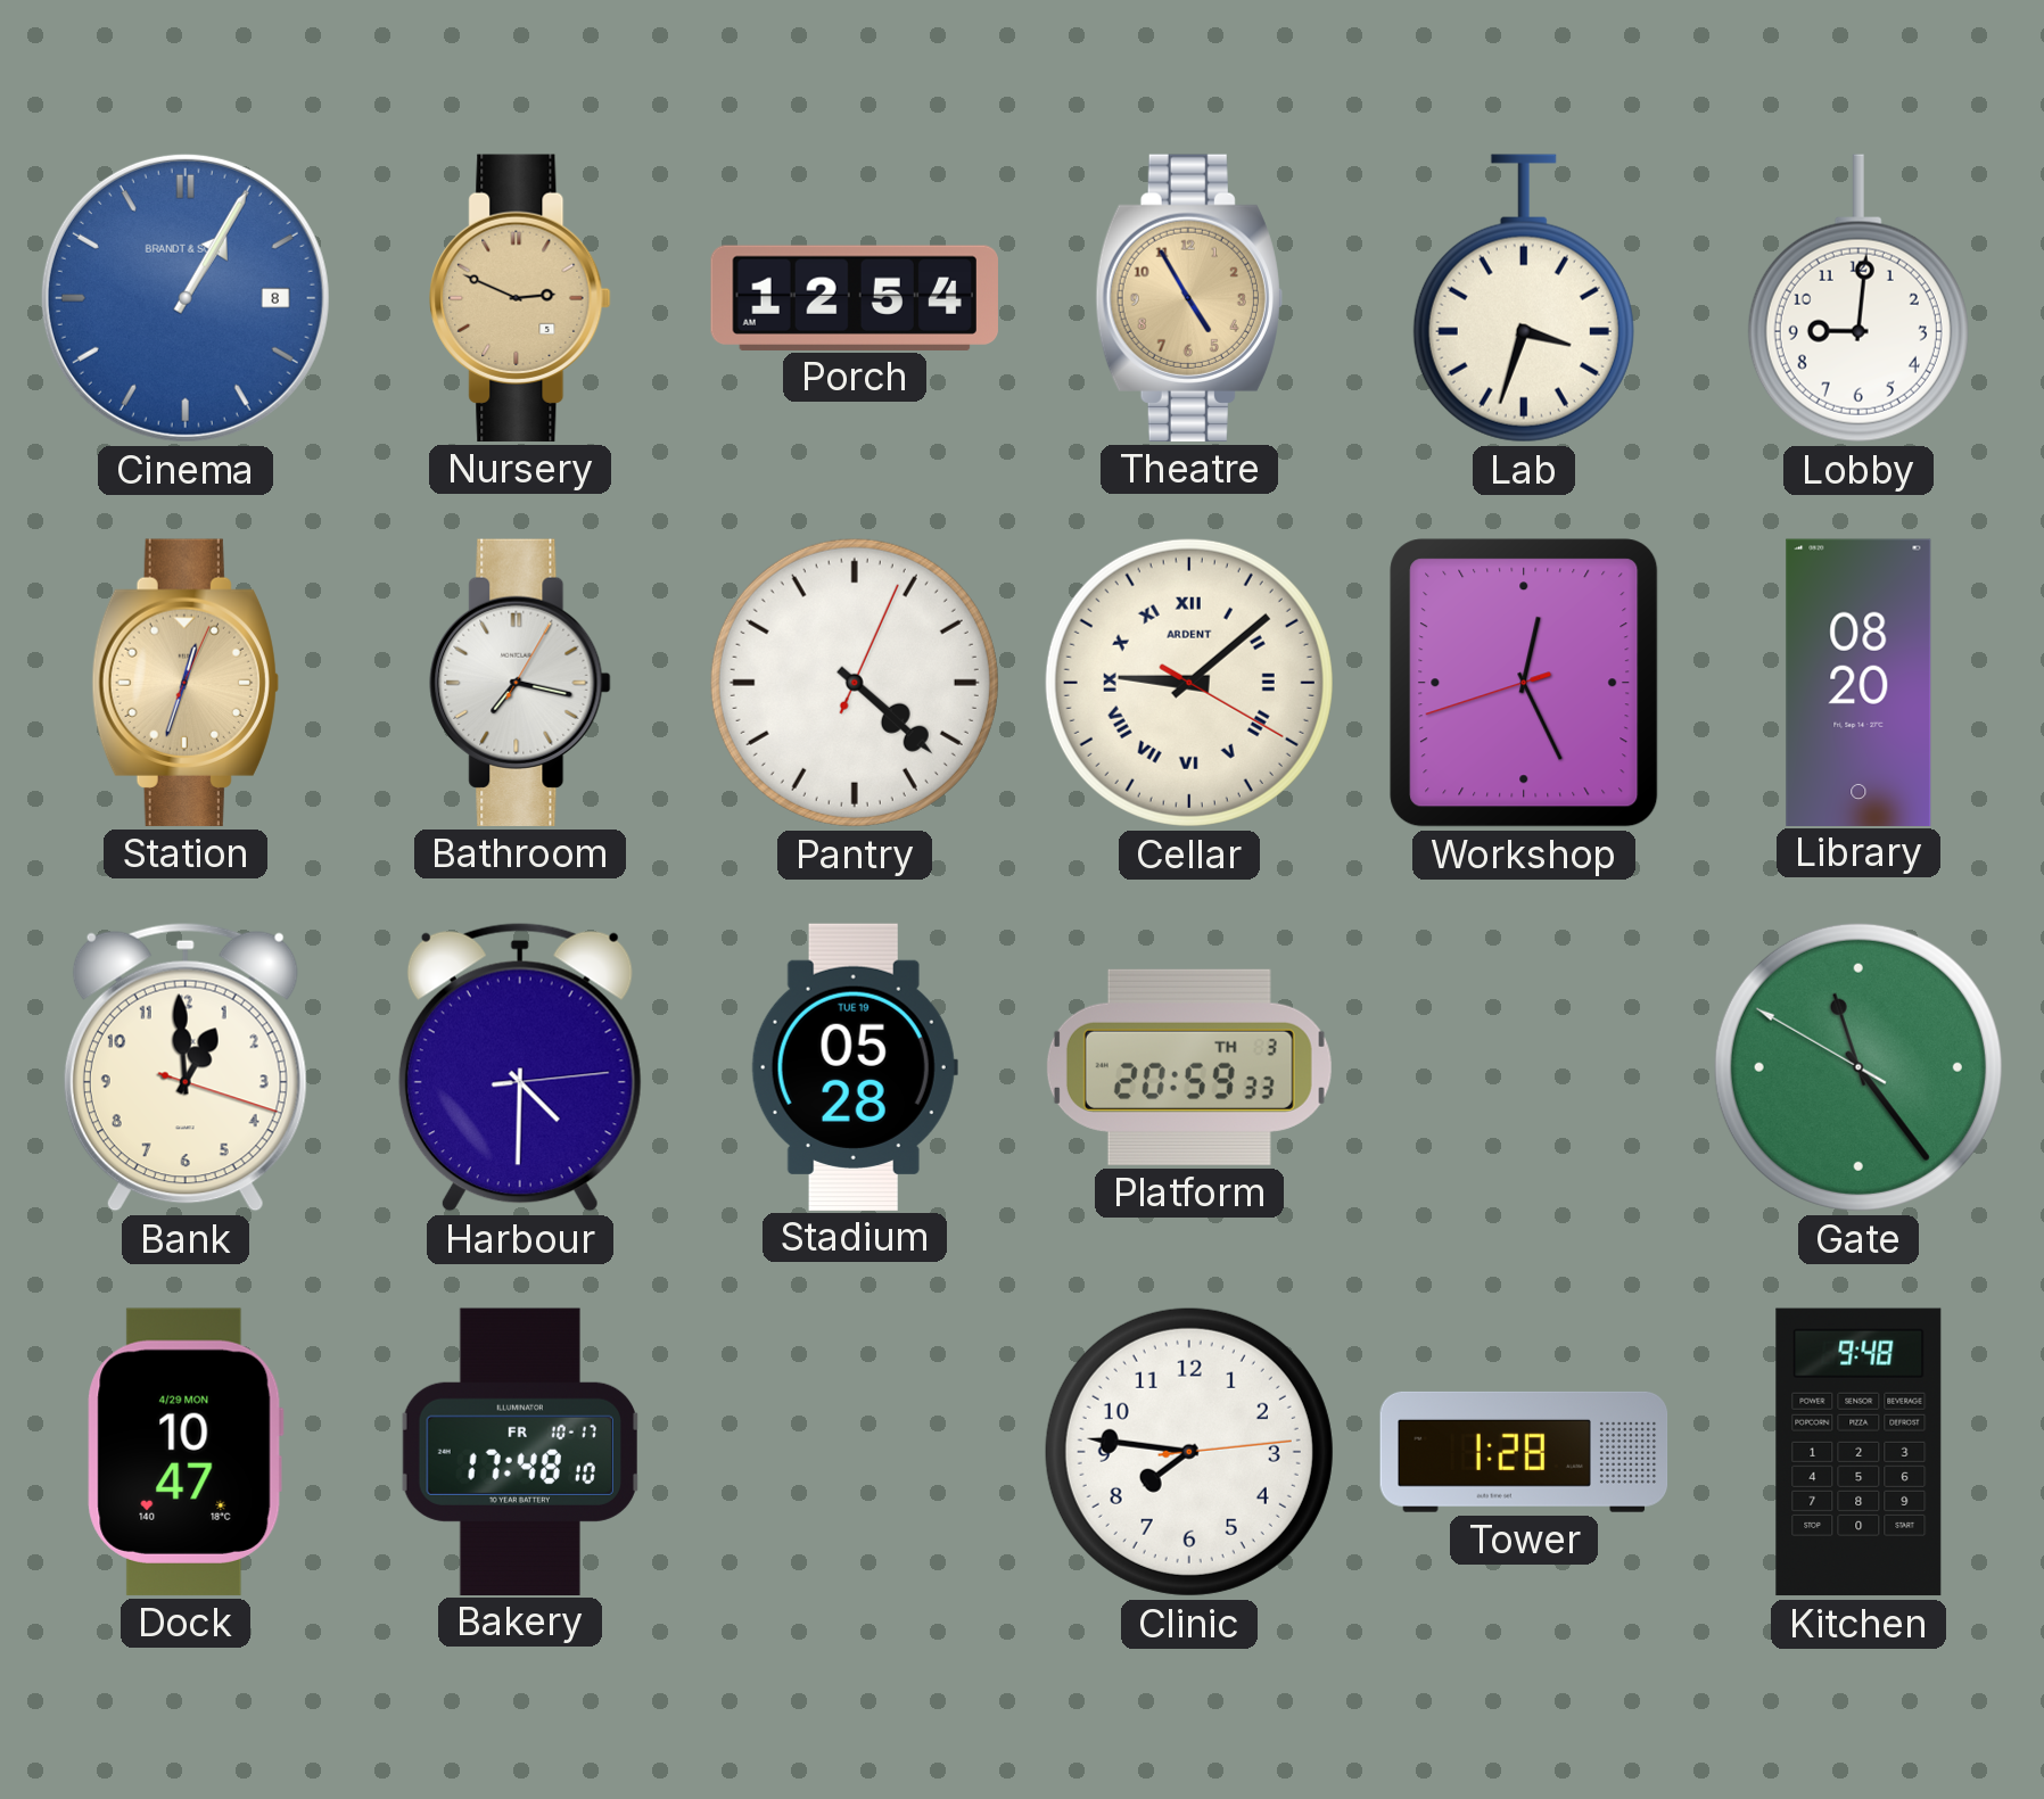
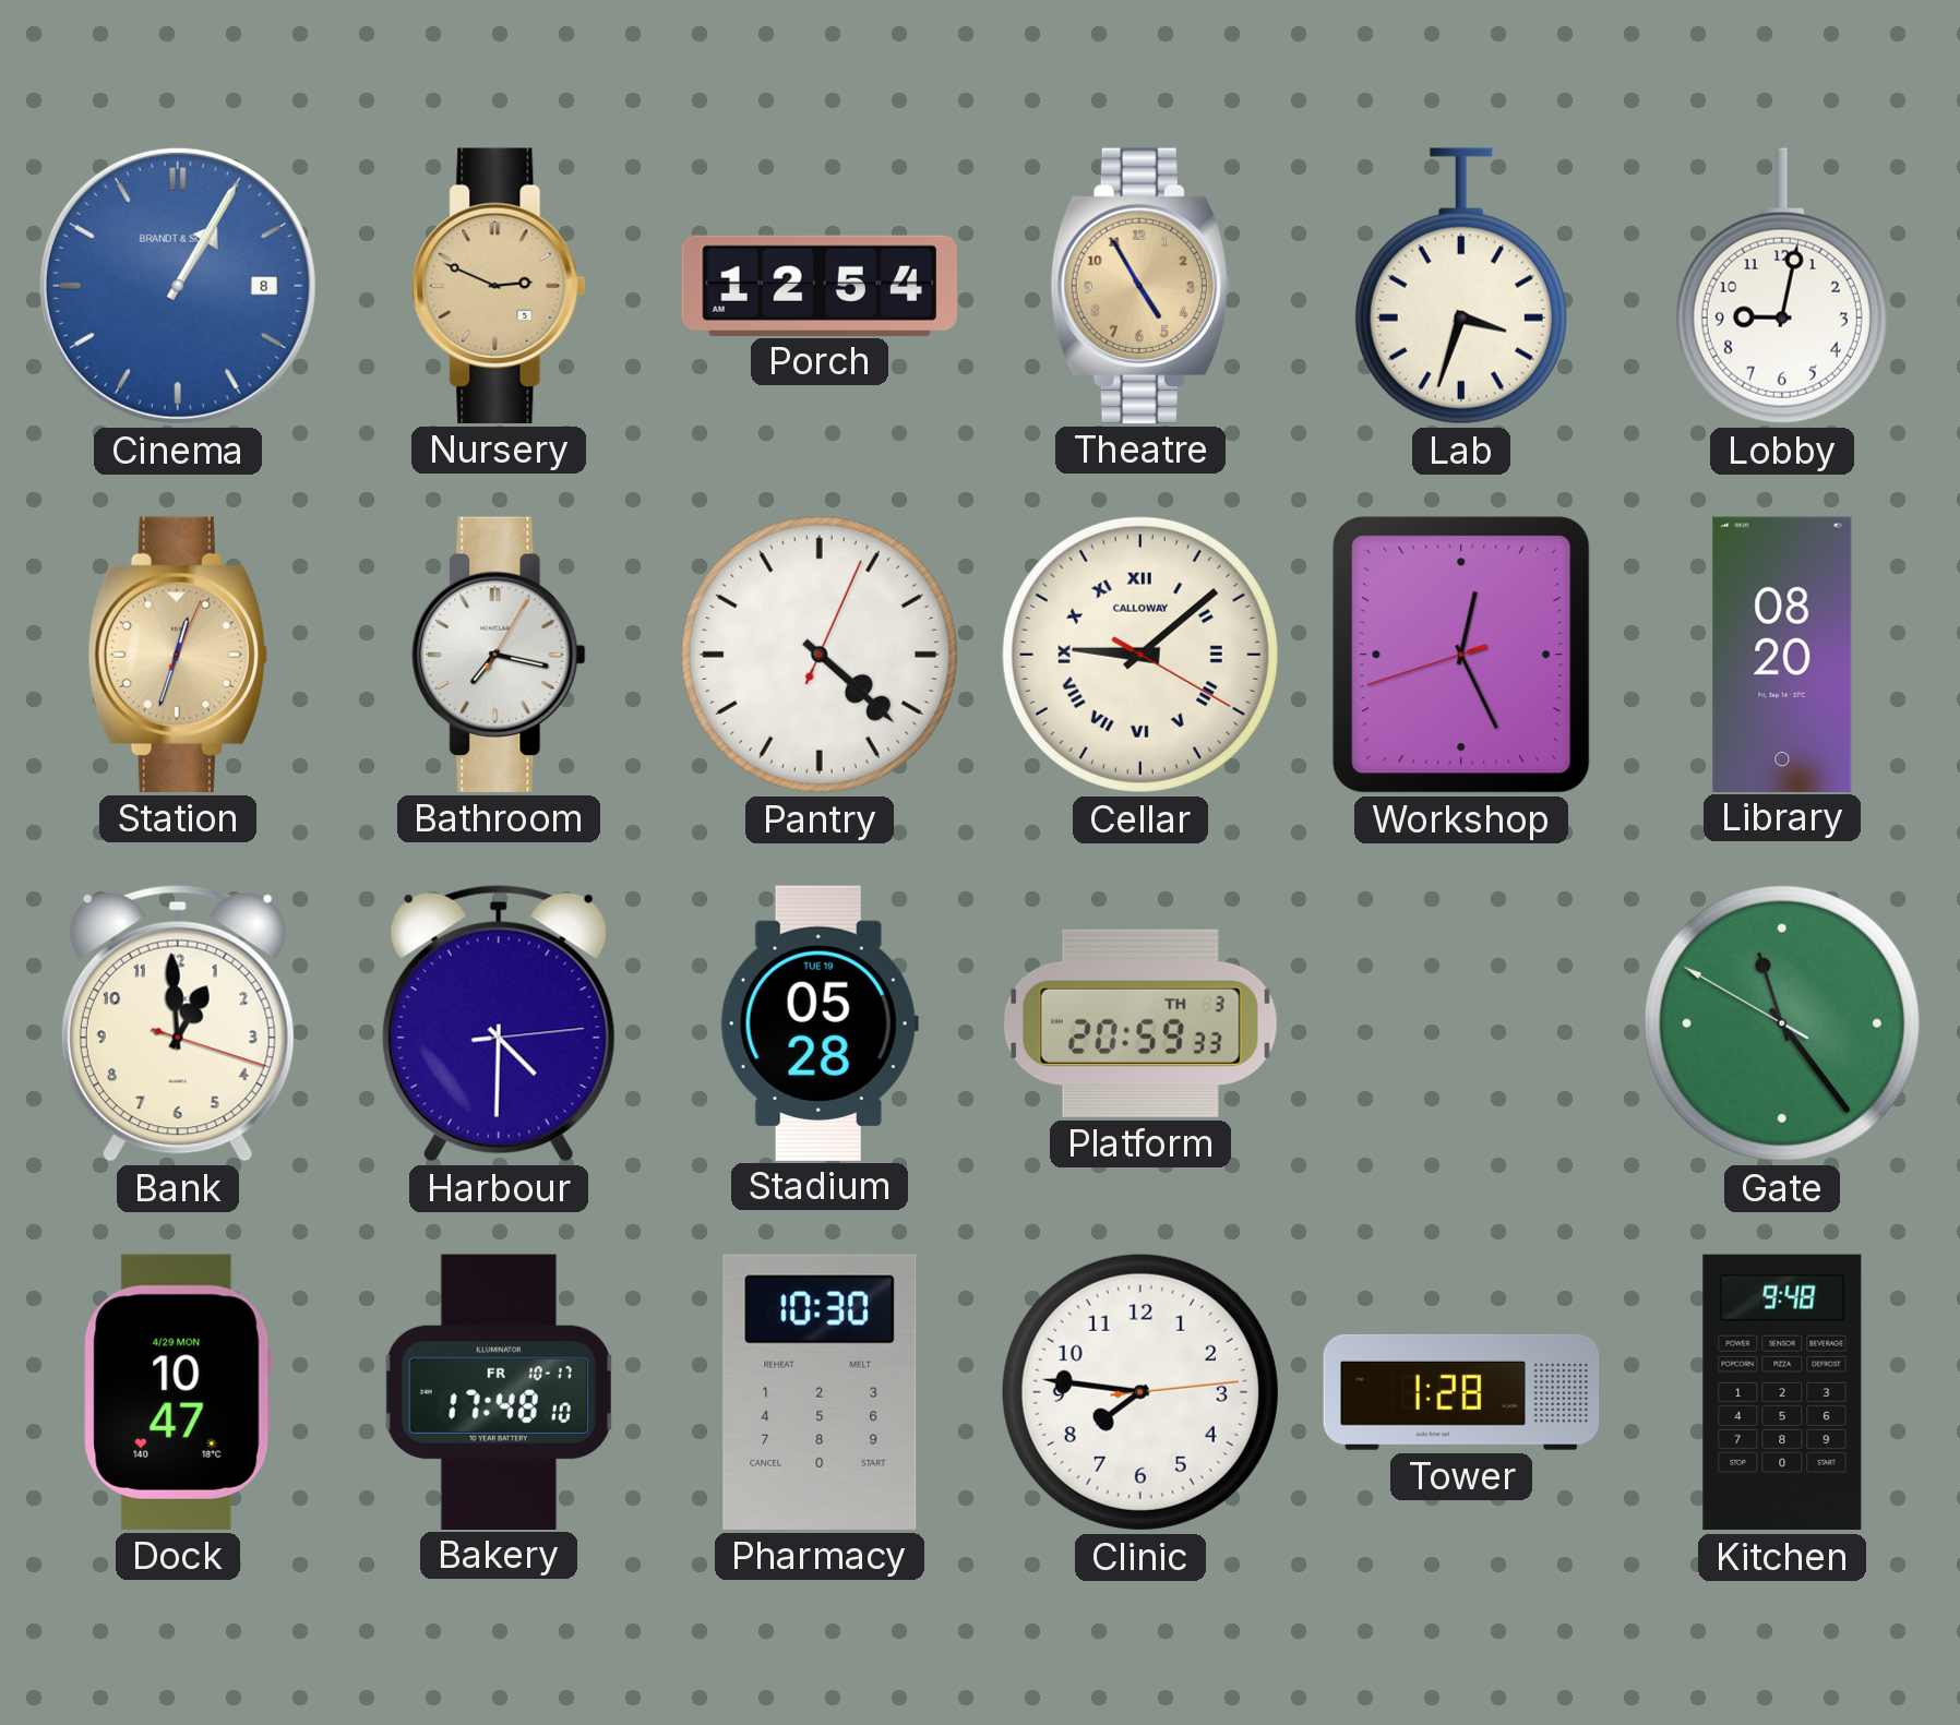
Lobby: 9:01 -> 9:02
Cellar brand: ARDENT -> CALLOWAY
Pharmacy: none -> 10:30
